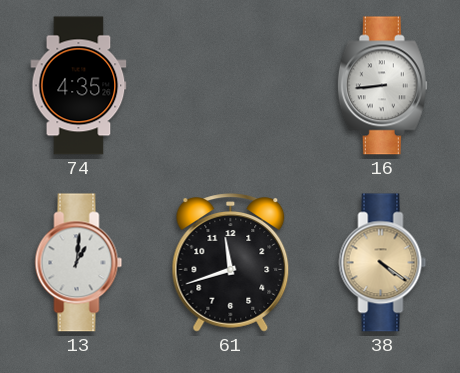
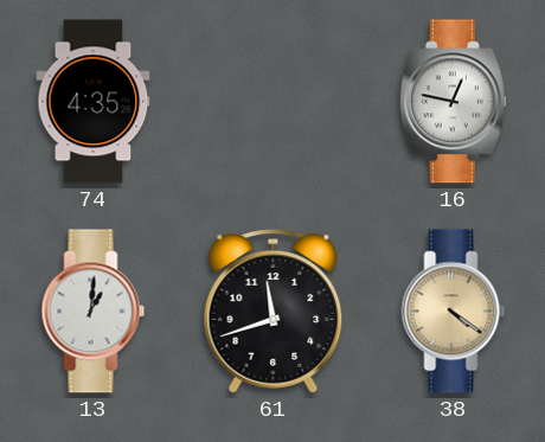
16: 8:44 -> 12:47
